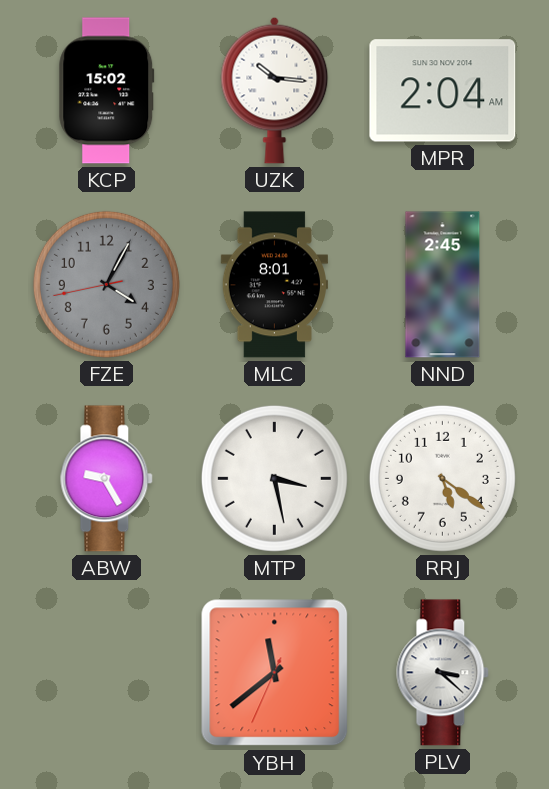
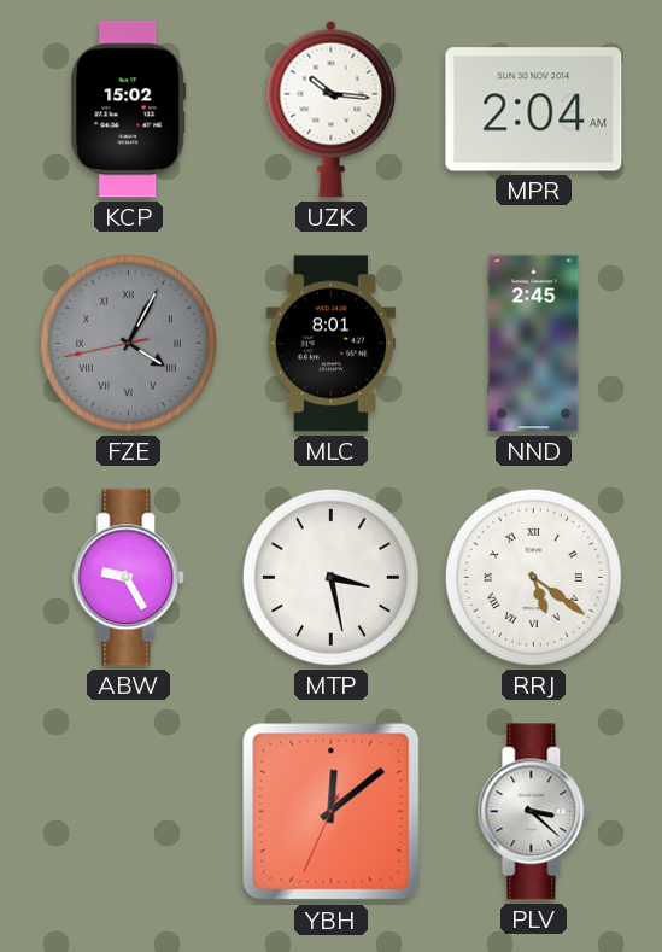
FZE numerals: Arabic -> Roman
RRJ numerals: Arabic -> Roman
YBH: 11:38 -> 12:08
